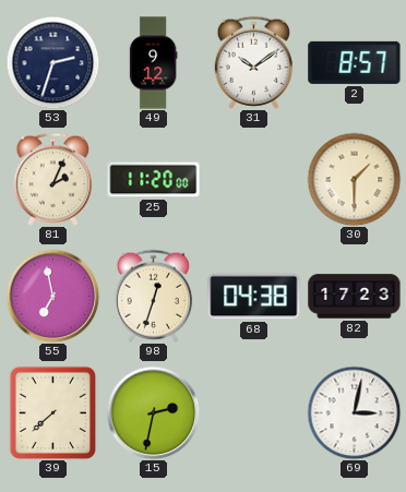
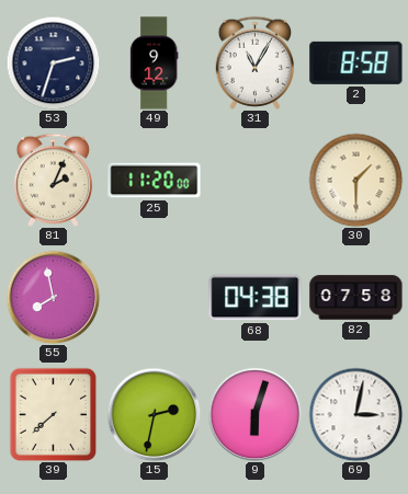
31: 10:09 -> 11:05
2: 8:57 -> 8:58
55: 6:58 -> 7:58
98: 12:33 -> none
82: 17:23 -> 07:58
9: none -> 6:03
